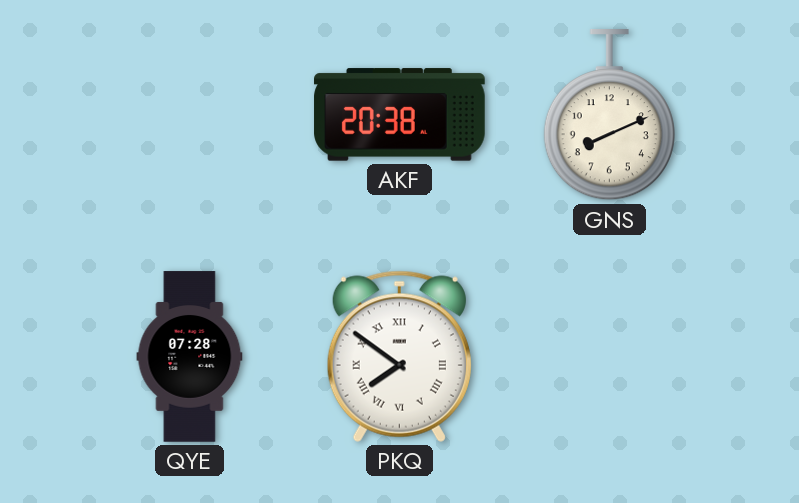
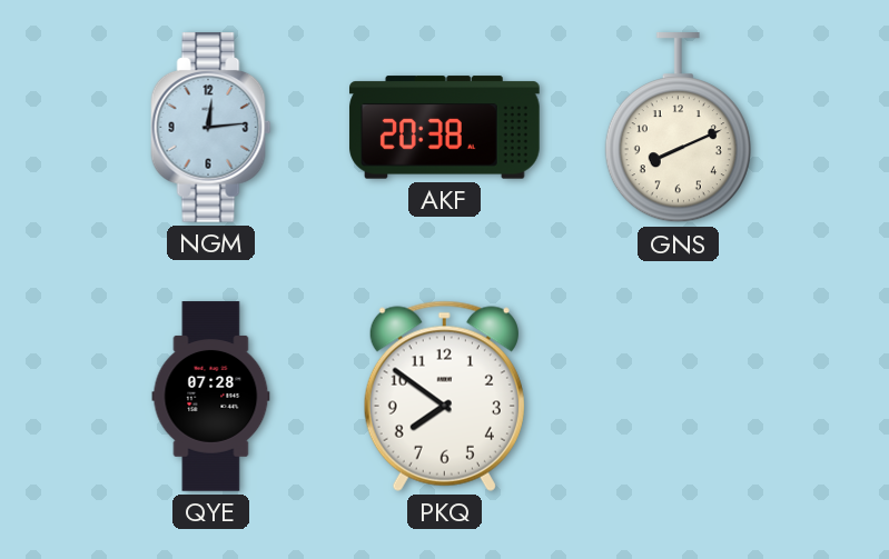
NGM: none -> 12:14
PKQ numerals: Roman -> Arabic
